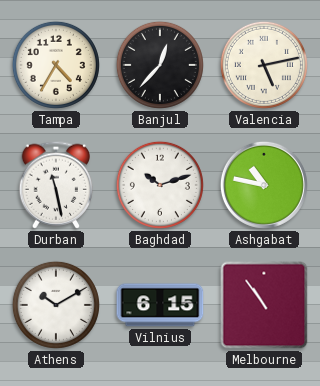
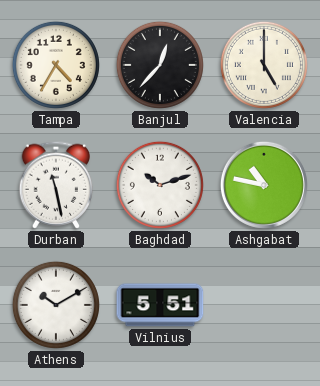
Valencia: 5:13 -> 5:00
Vilnius: 6:15 -> 5:51
Melbourne: 10:54 -> none
